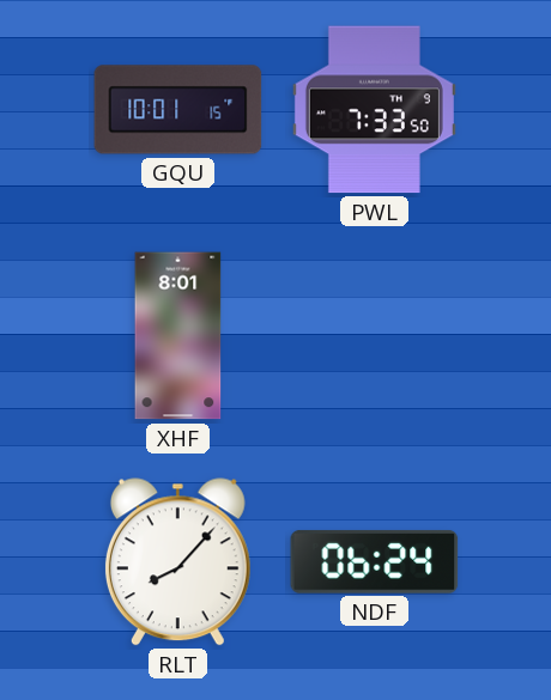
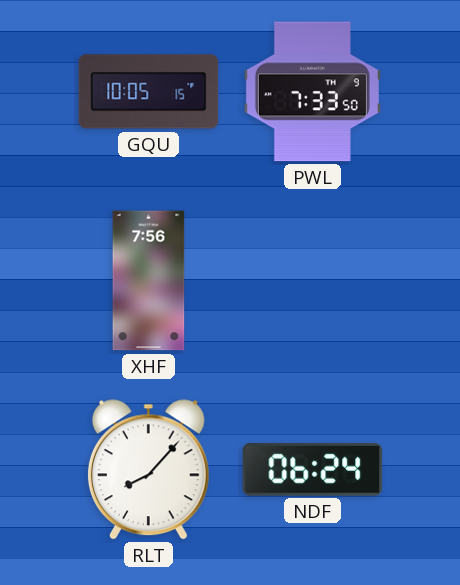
GQU: 10:01 -> 10:05
XHF: 8:01 -> 7:56
